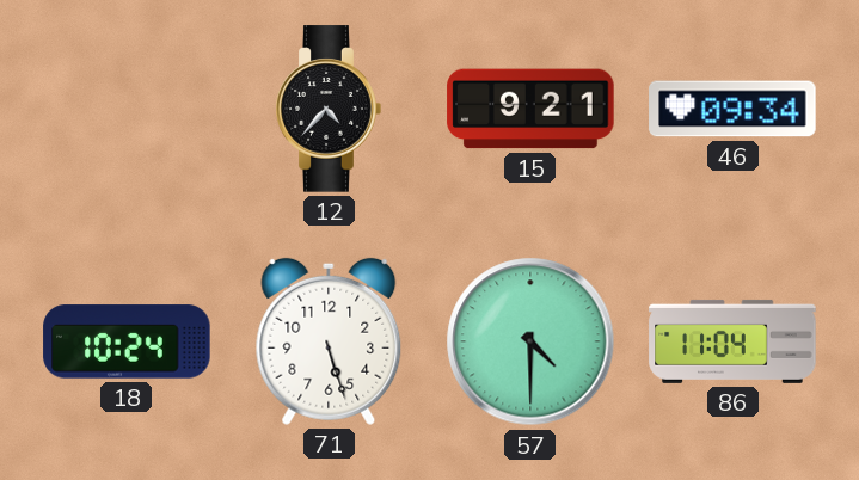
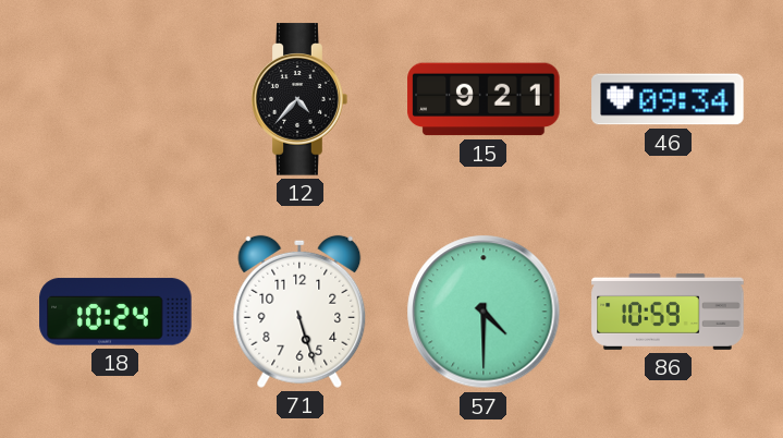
86: 11:04 -> 10:59
